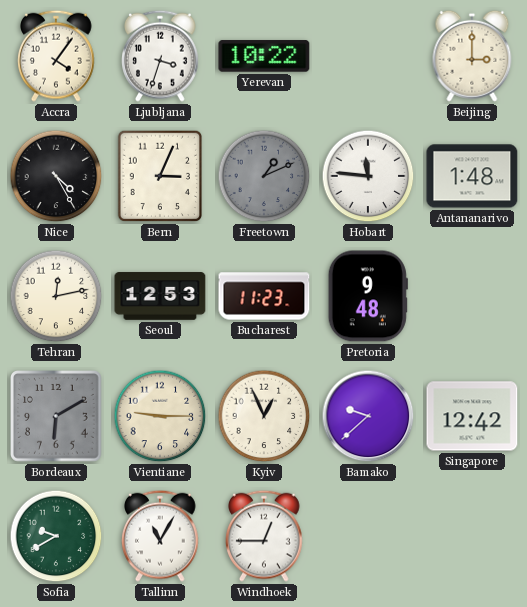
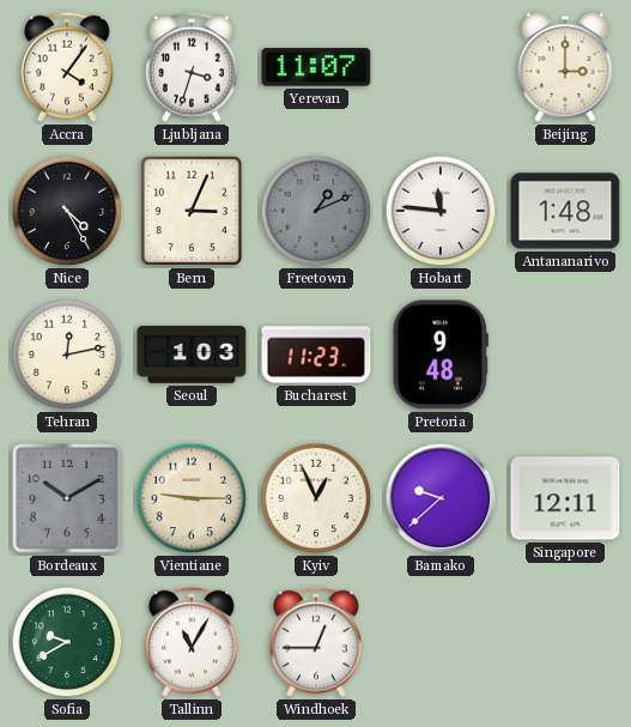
Yerevan: 10:22 -> 11:07
Seoul: 12:53 -> 1:03
Bordeaux: 6:10 -> 10:10
Singapore: 12:42 -> 12:11
